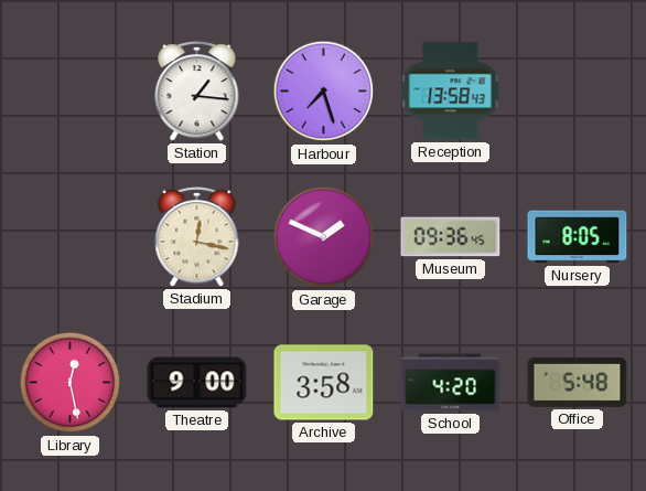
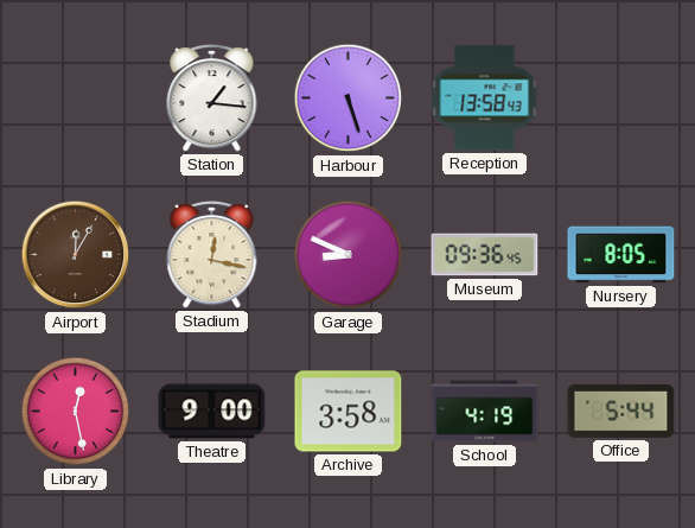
Harbour: 7:27 -> 5:27
Airport: none -> 12:05
Garage: 1:49 -> 8:49
School: 4:20 -> 4:19
Office: 5:48 -> 5:44
